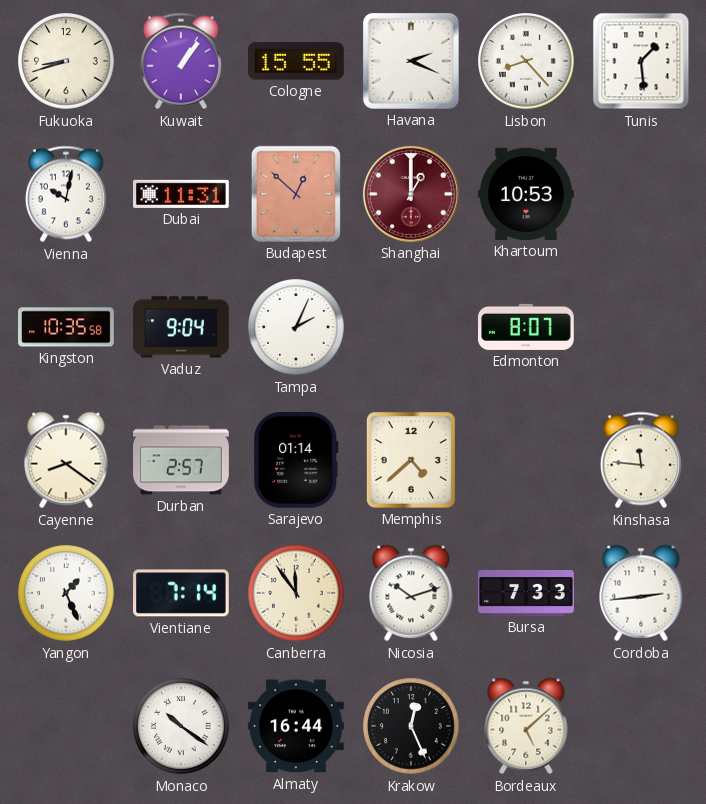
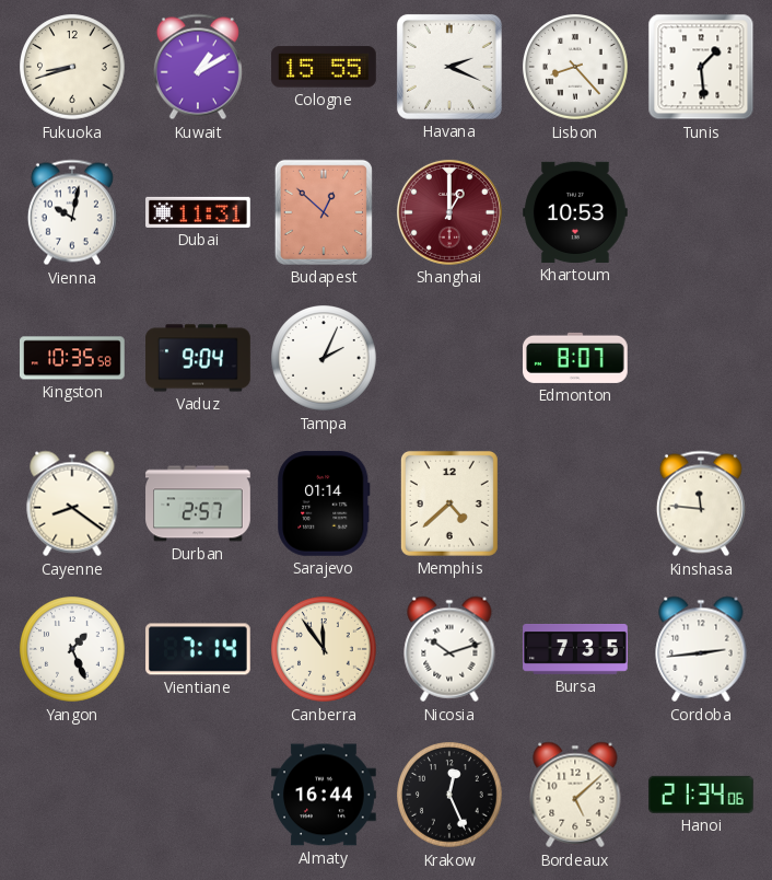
Kuwait: 1:06 -> 1:10
Bursa: 7:33 -> 7:35
Monaco: 10:21 -> none
Hanoi: none -> 21:34
